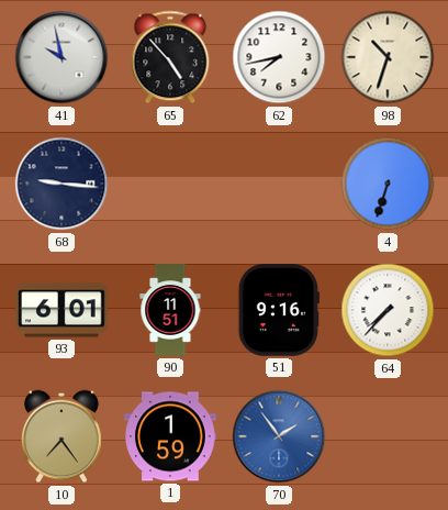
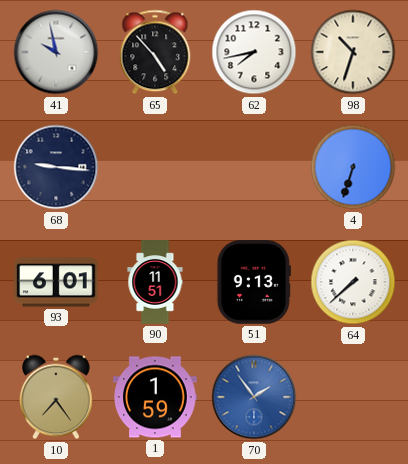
51: 9:16 -> 9:13
64: 7:37 -> 7:38
